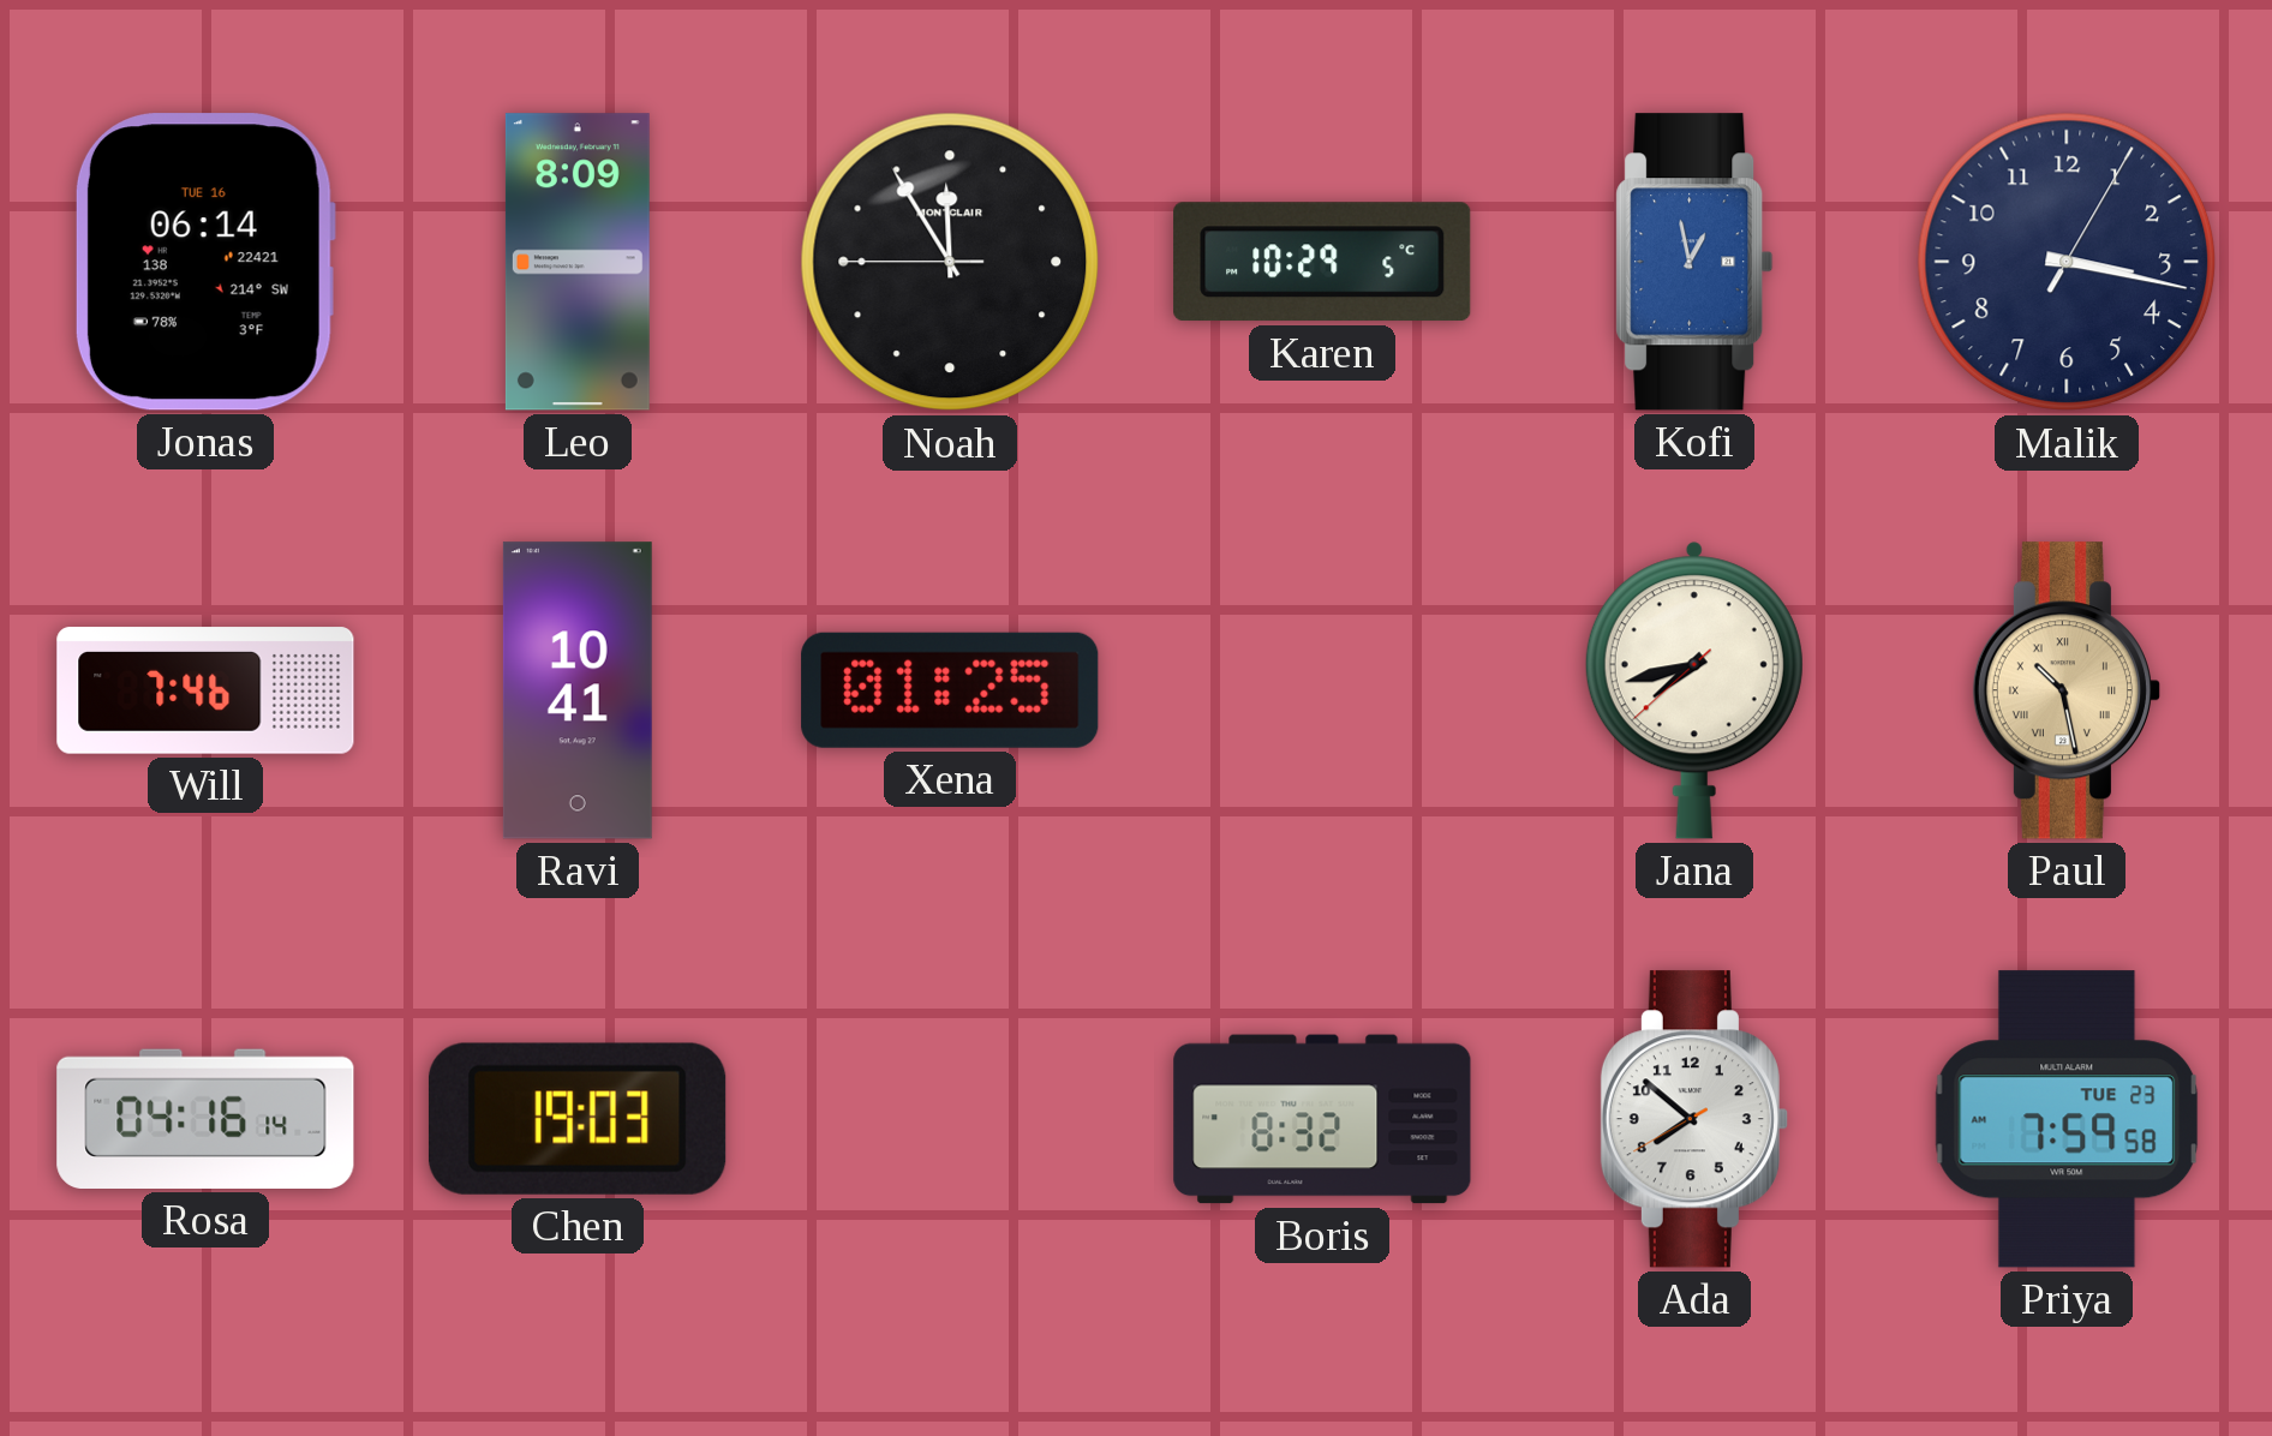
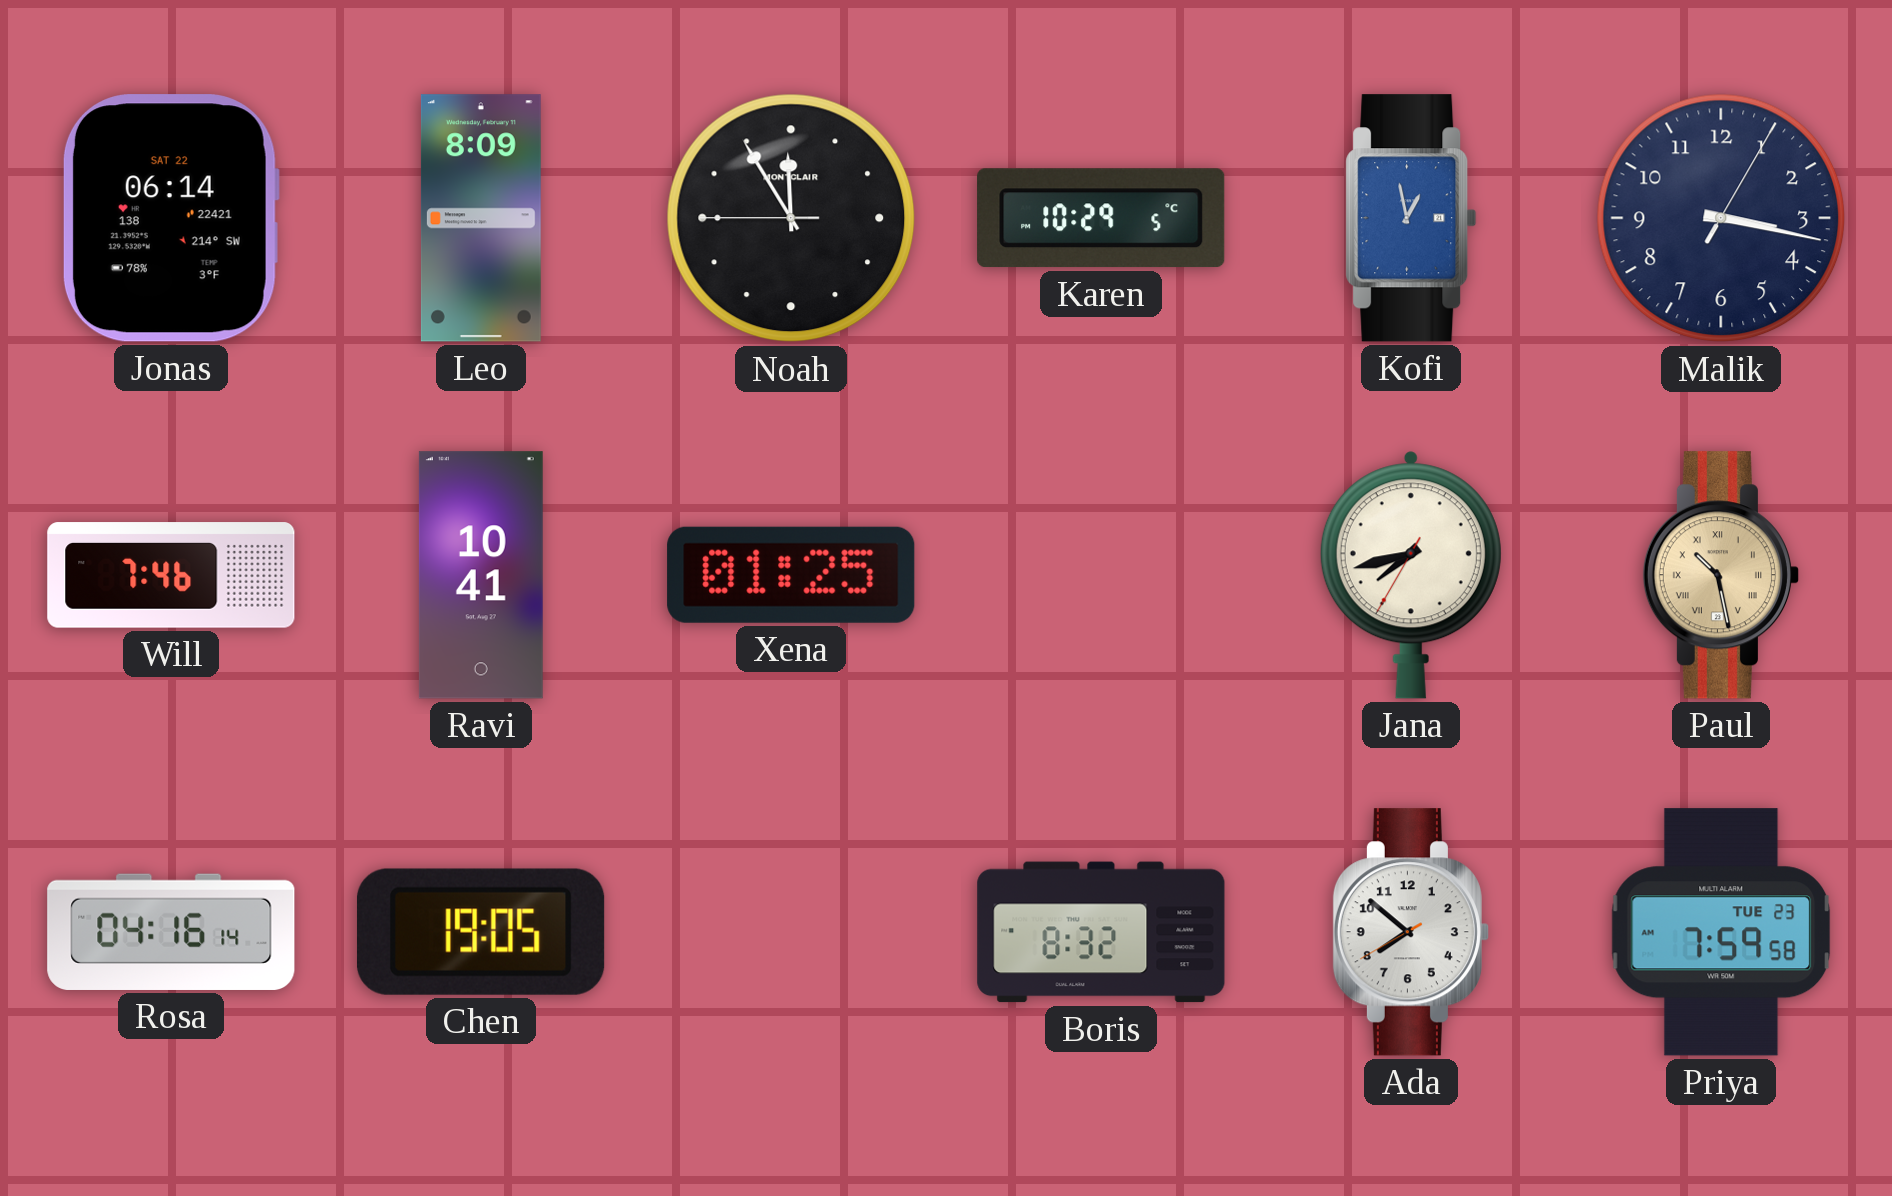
Jonas date: TUE 16 -> SAT 22
Jana: 7:42:38 -> 7:42:35
Chen: 19:03 -> 19:05
